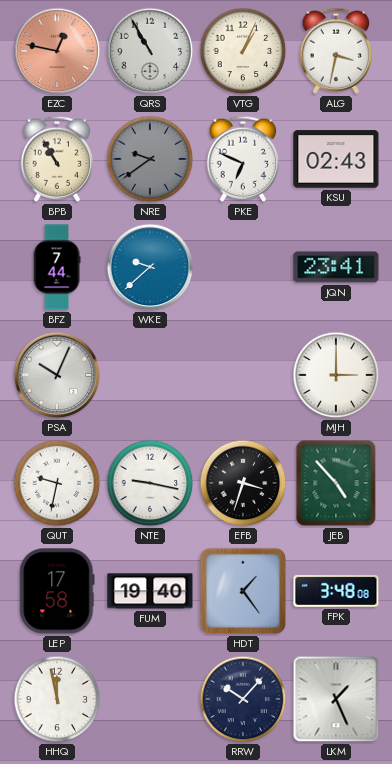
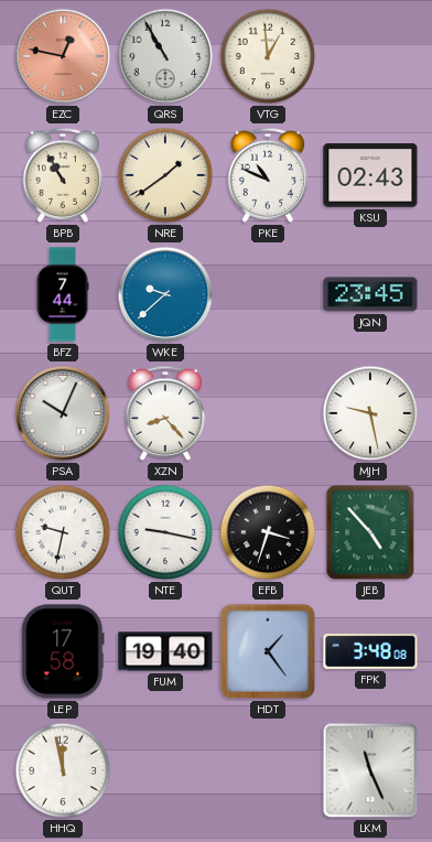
VTG: 1:04 -> 12:59
ALG: 3:32 -> none
NRE: 9:39 -> 1:39
NRE dial: grey -> cream
PKE: 6:49 -> 10:49
JQN: 23:41 -> 23:45
XZN: none -> 8:23
MJH: 3:00 -> 9:28
RRW: 10:07 -> none
LKM: 1:26 -> 11:26
